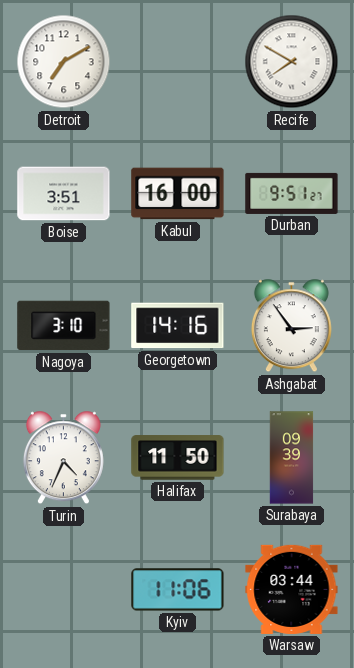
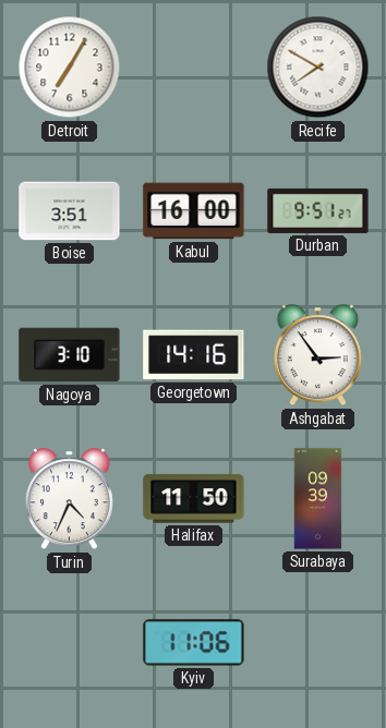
Detroit: 7:10 -> 7:05
Warsaw: 03:44 -> none
